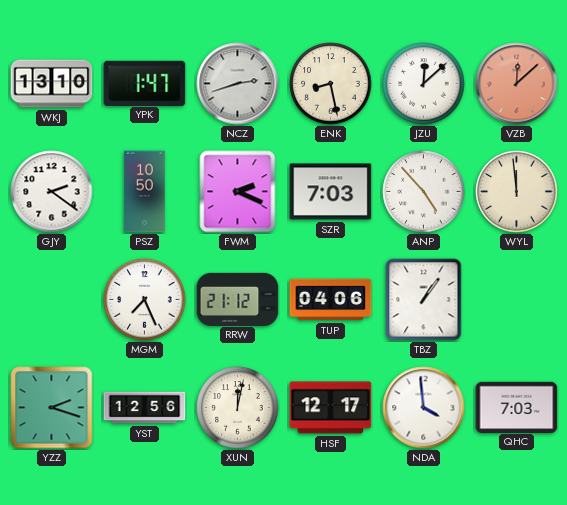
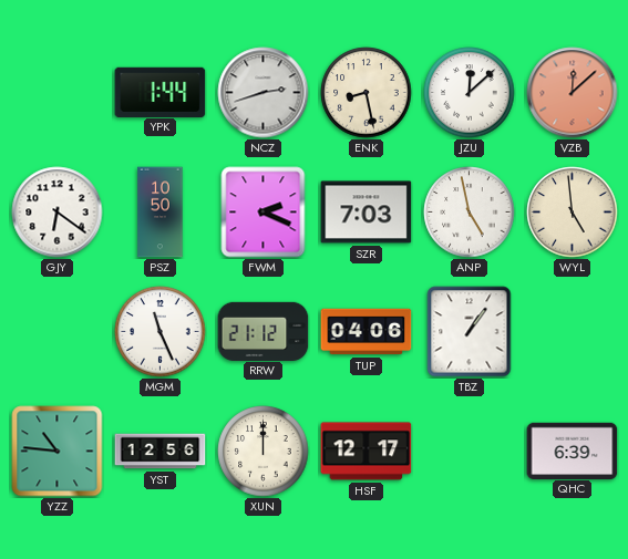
WKJ: 13:10 -> none
YPK: 1:47 -> 1:44
GJY: 2:21 -> 6:21
ANP: 4:53 -> 4:58
WYL: 11:59 -> 4:59
MGM: 7:26 -> 11:26
YZZ: 2:18 -> 10:46
XUN: 12:02 -> 12:00
NDA: 3:59 -> none
QHC: 7:03 -> 6:39
